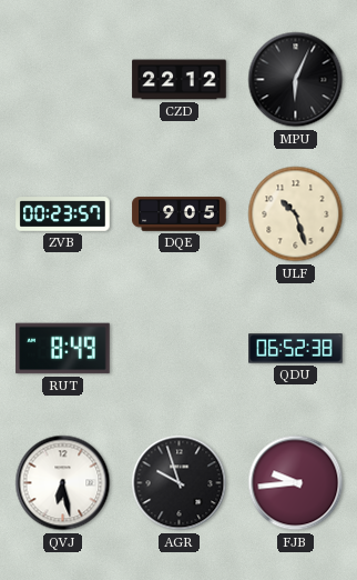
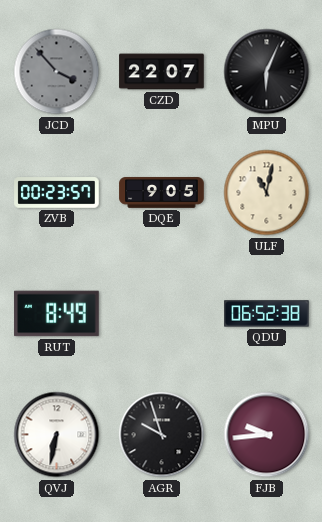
JCD: none -> 3:53
CZD: 22:12 -> 22:07
ULF: 10:27 -> 11:02
QVJ: 6:28 -> 6:32
